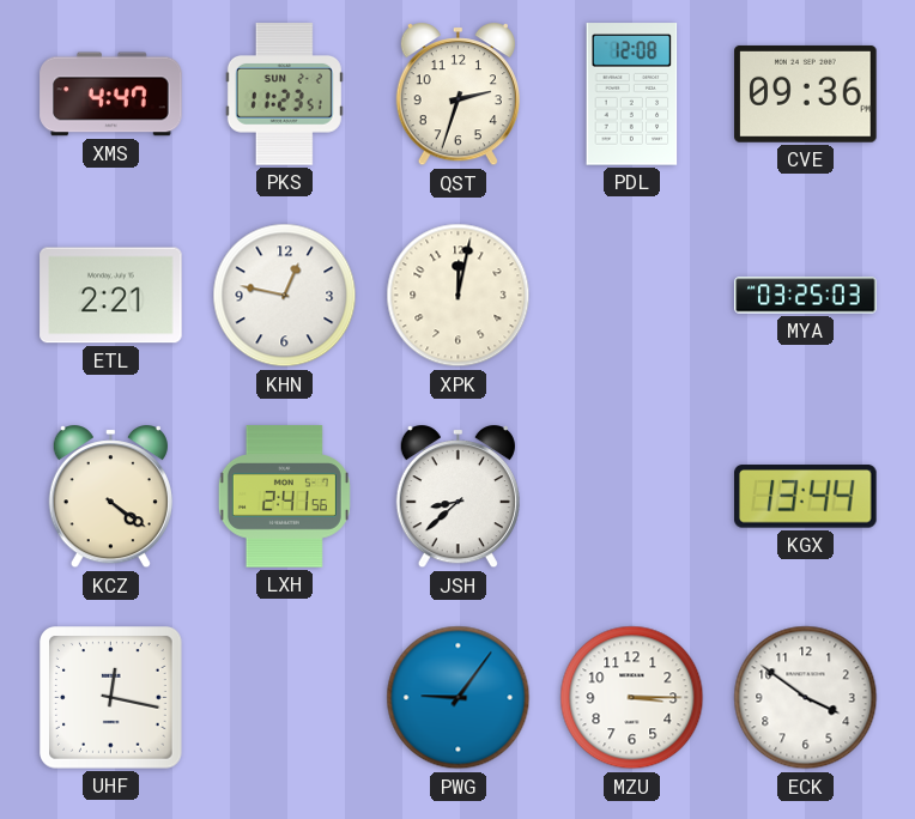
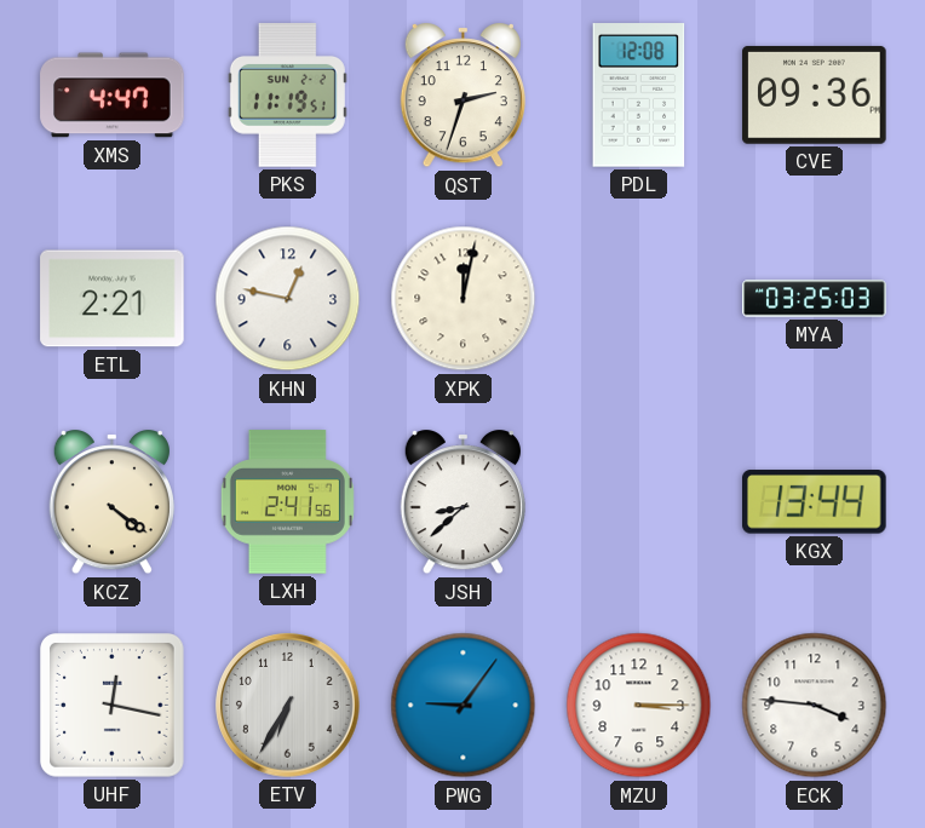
PKS: 11:23 -> 11:19
ETV: none -> 6:35
ECK: 3:51 -> 3:46
